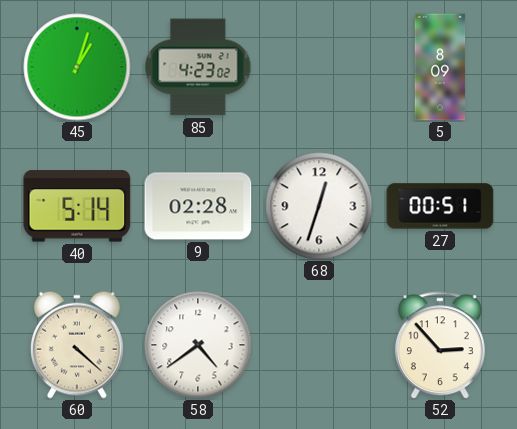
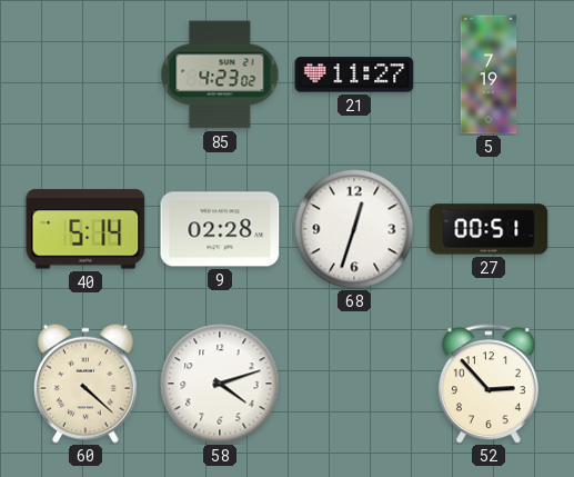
45: 1:03 -> none
21: none -> 11:27
5: 8:09 -> 7:19
58: 4:39 -> 4:12
